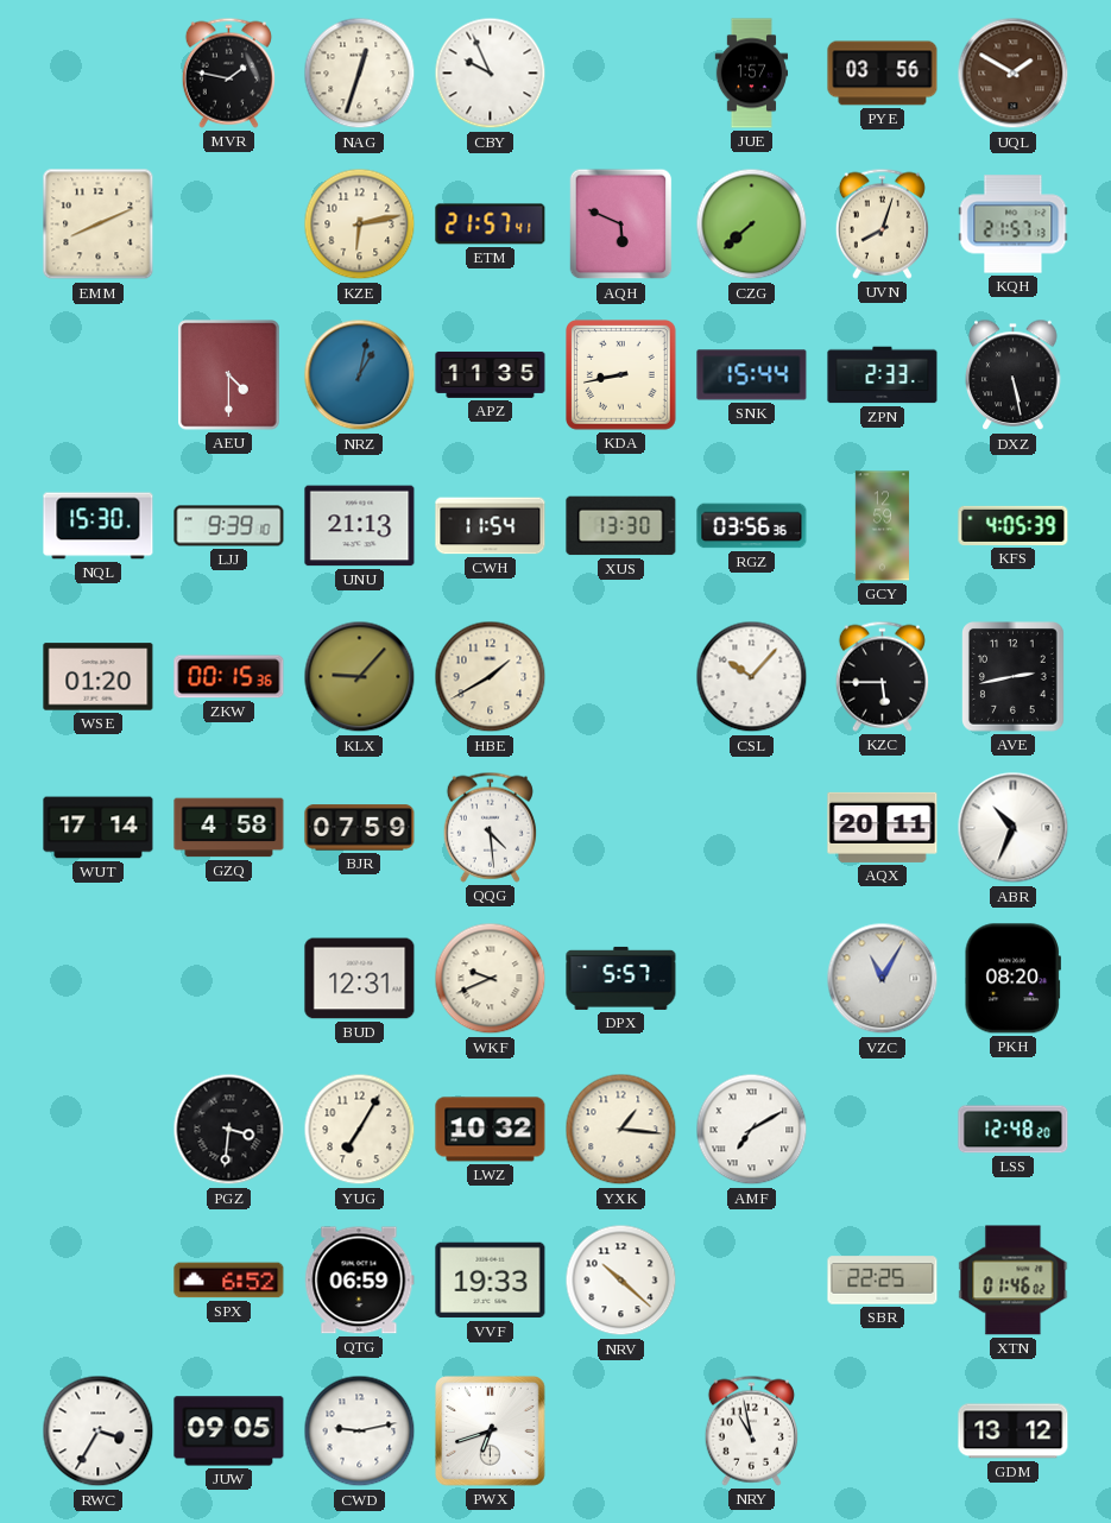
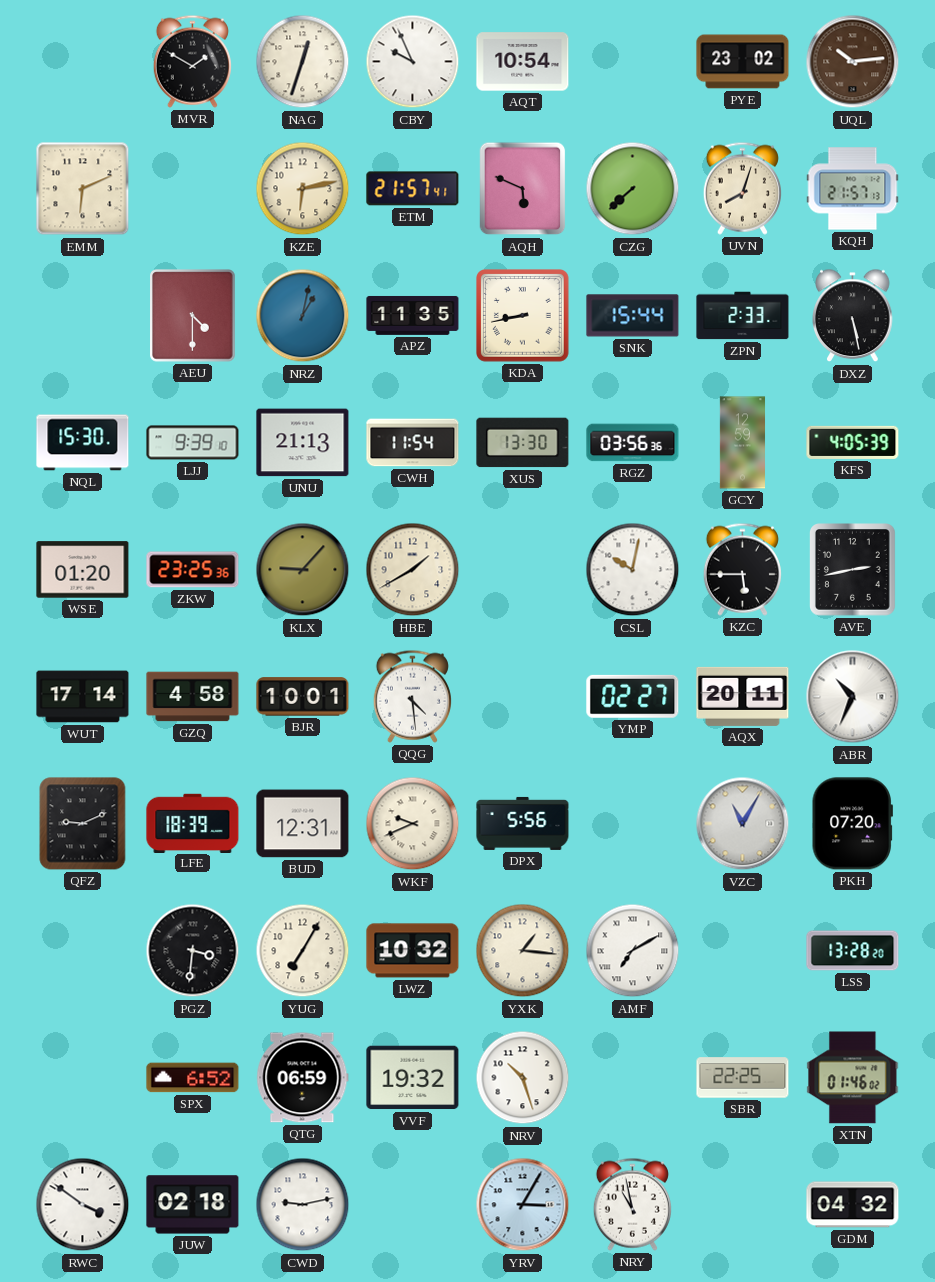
MVR: 1:47 -> 1:50
AQT: none -> 10:54
JUE: 1:57 -> none
PYE: 03:56 -> 23:02
UQL: 1:50 -> 10:14
EMM: 8:11 -> 6:11
ZKW: 00:15 -> 23:25
CSL: 10:07 -> 10:02
BJR: 07:59 -> 10:01
YMP: none -> 02:27
QFZ: none -> 9:11
LFE: none -> 18:39
DPX: 5:57 -> 5:56
PKH: 08:20 -> 07:20
LSS: 12:48 -> 13:28
VVF: 19:33 -> 19:32
NRV: 10:22 -> 10:27
RWC: 3:35 -> 3:51
JUW: 09:05 -> 02:18
PWX: 6:42 -> none
YRV: none -> 3:05
GDM: 13:12 -> 04:32
